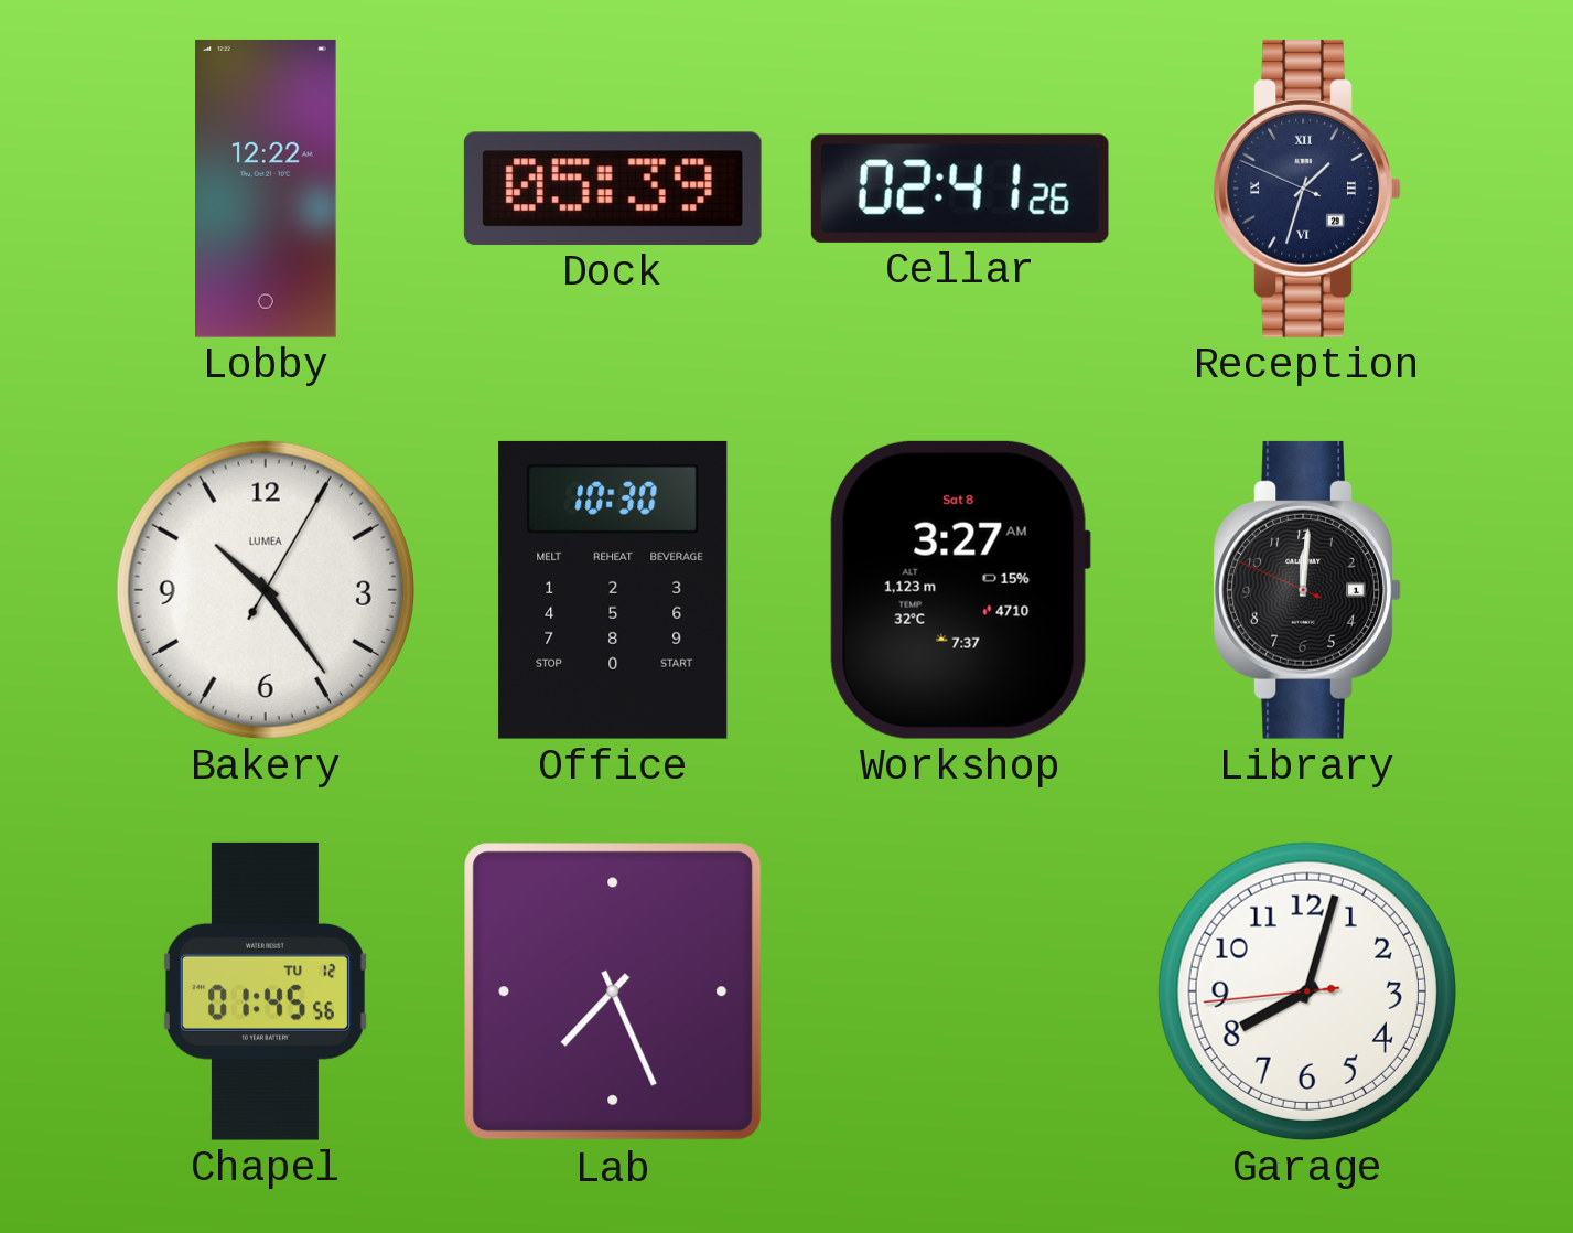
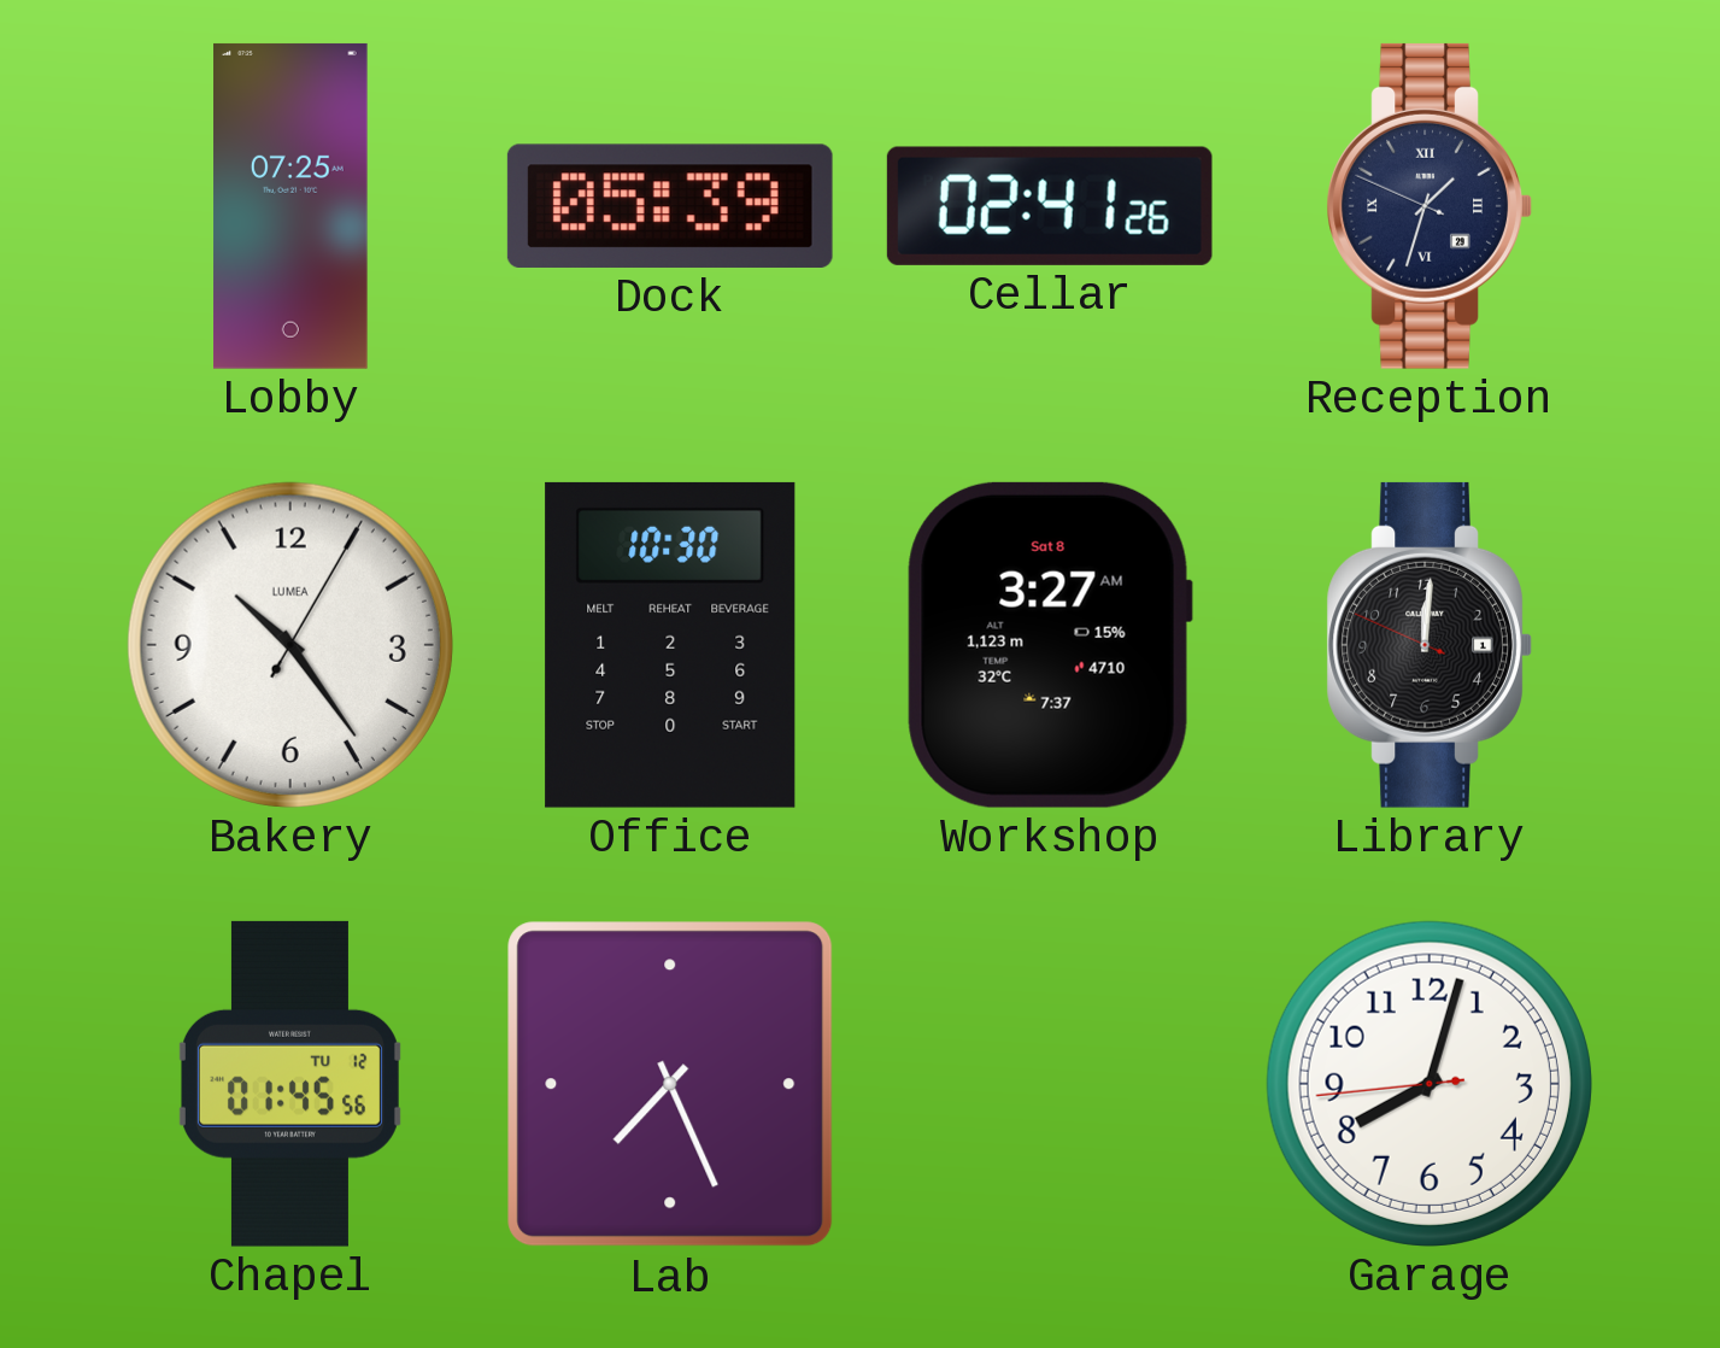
Lobby: 12:22 -> 07:25
